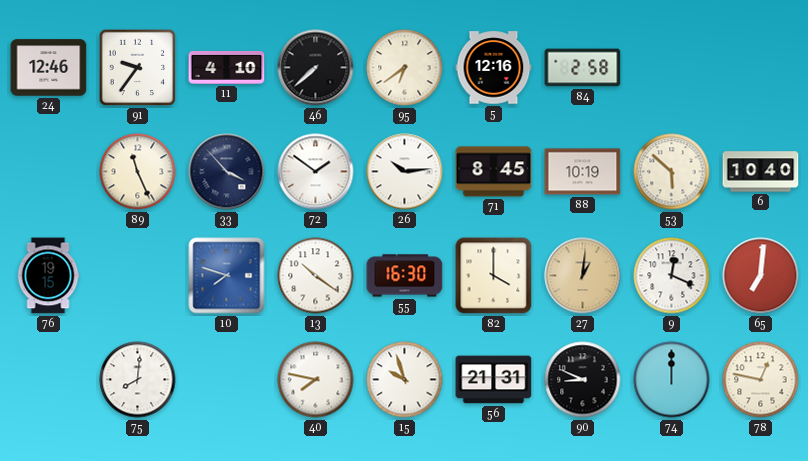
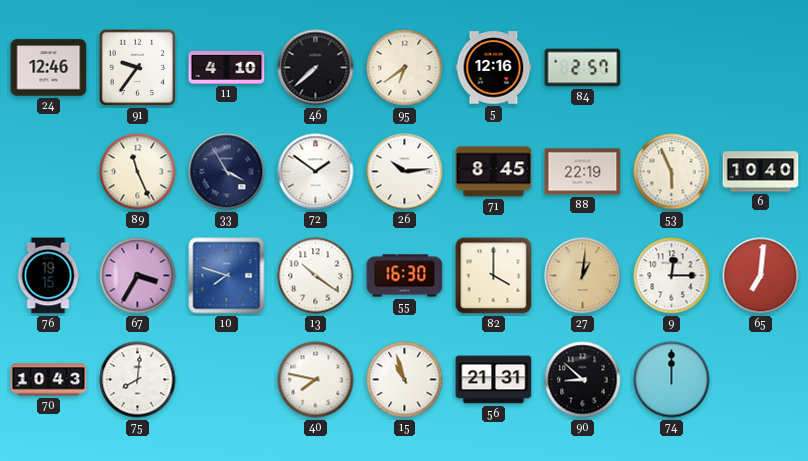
84: 2:58 -> 2:57
33: 3:53 -> 3:55
88: 10:19 -> 22:19
53: 5:52 -> 5:56
67: none -> 3:35
9: 12:19 -> 12:15
70: none -> 10:43
15: 9:57 -> 10:57
90: 8:49 -> 8:52
78: 12:47 -> none
